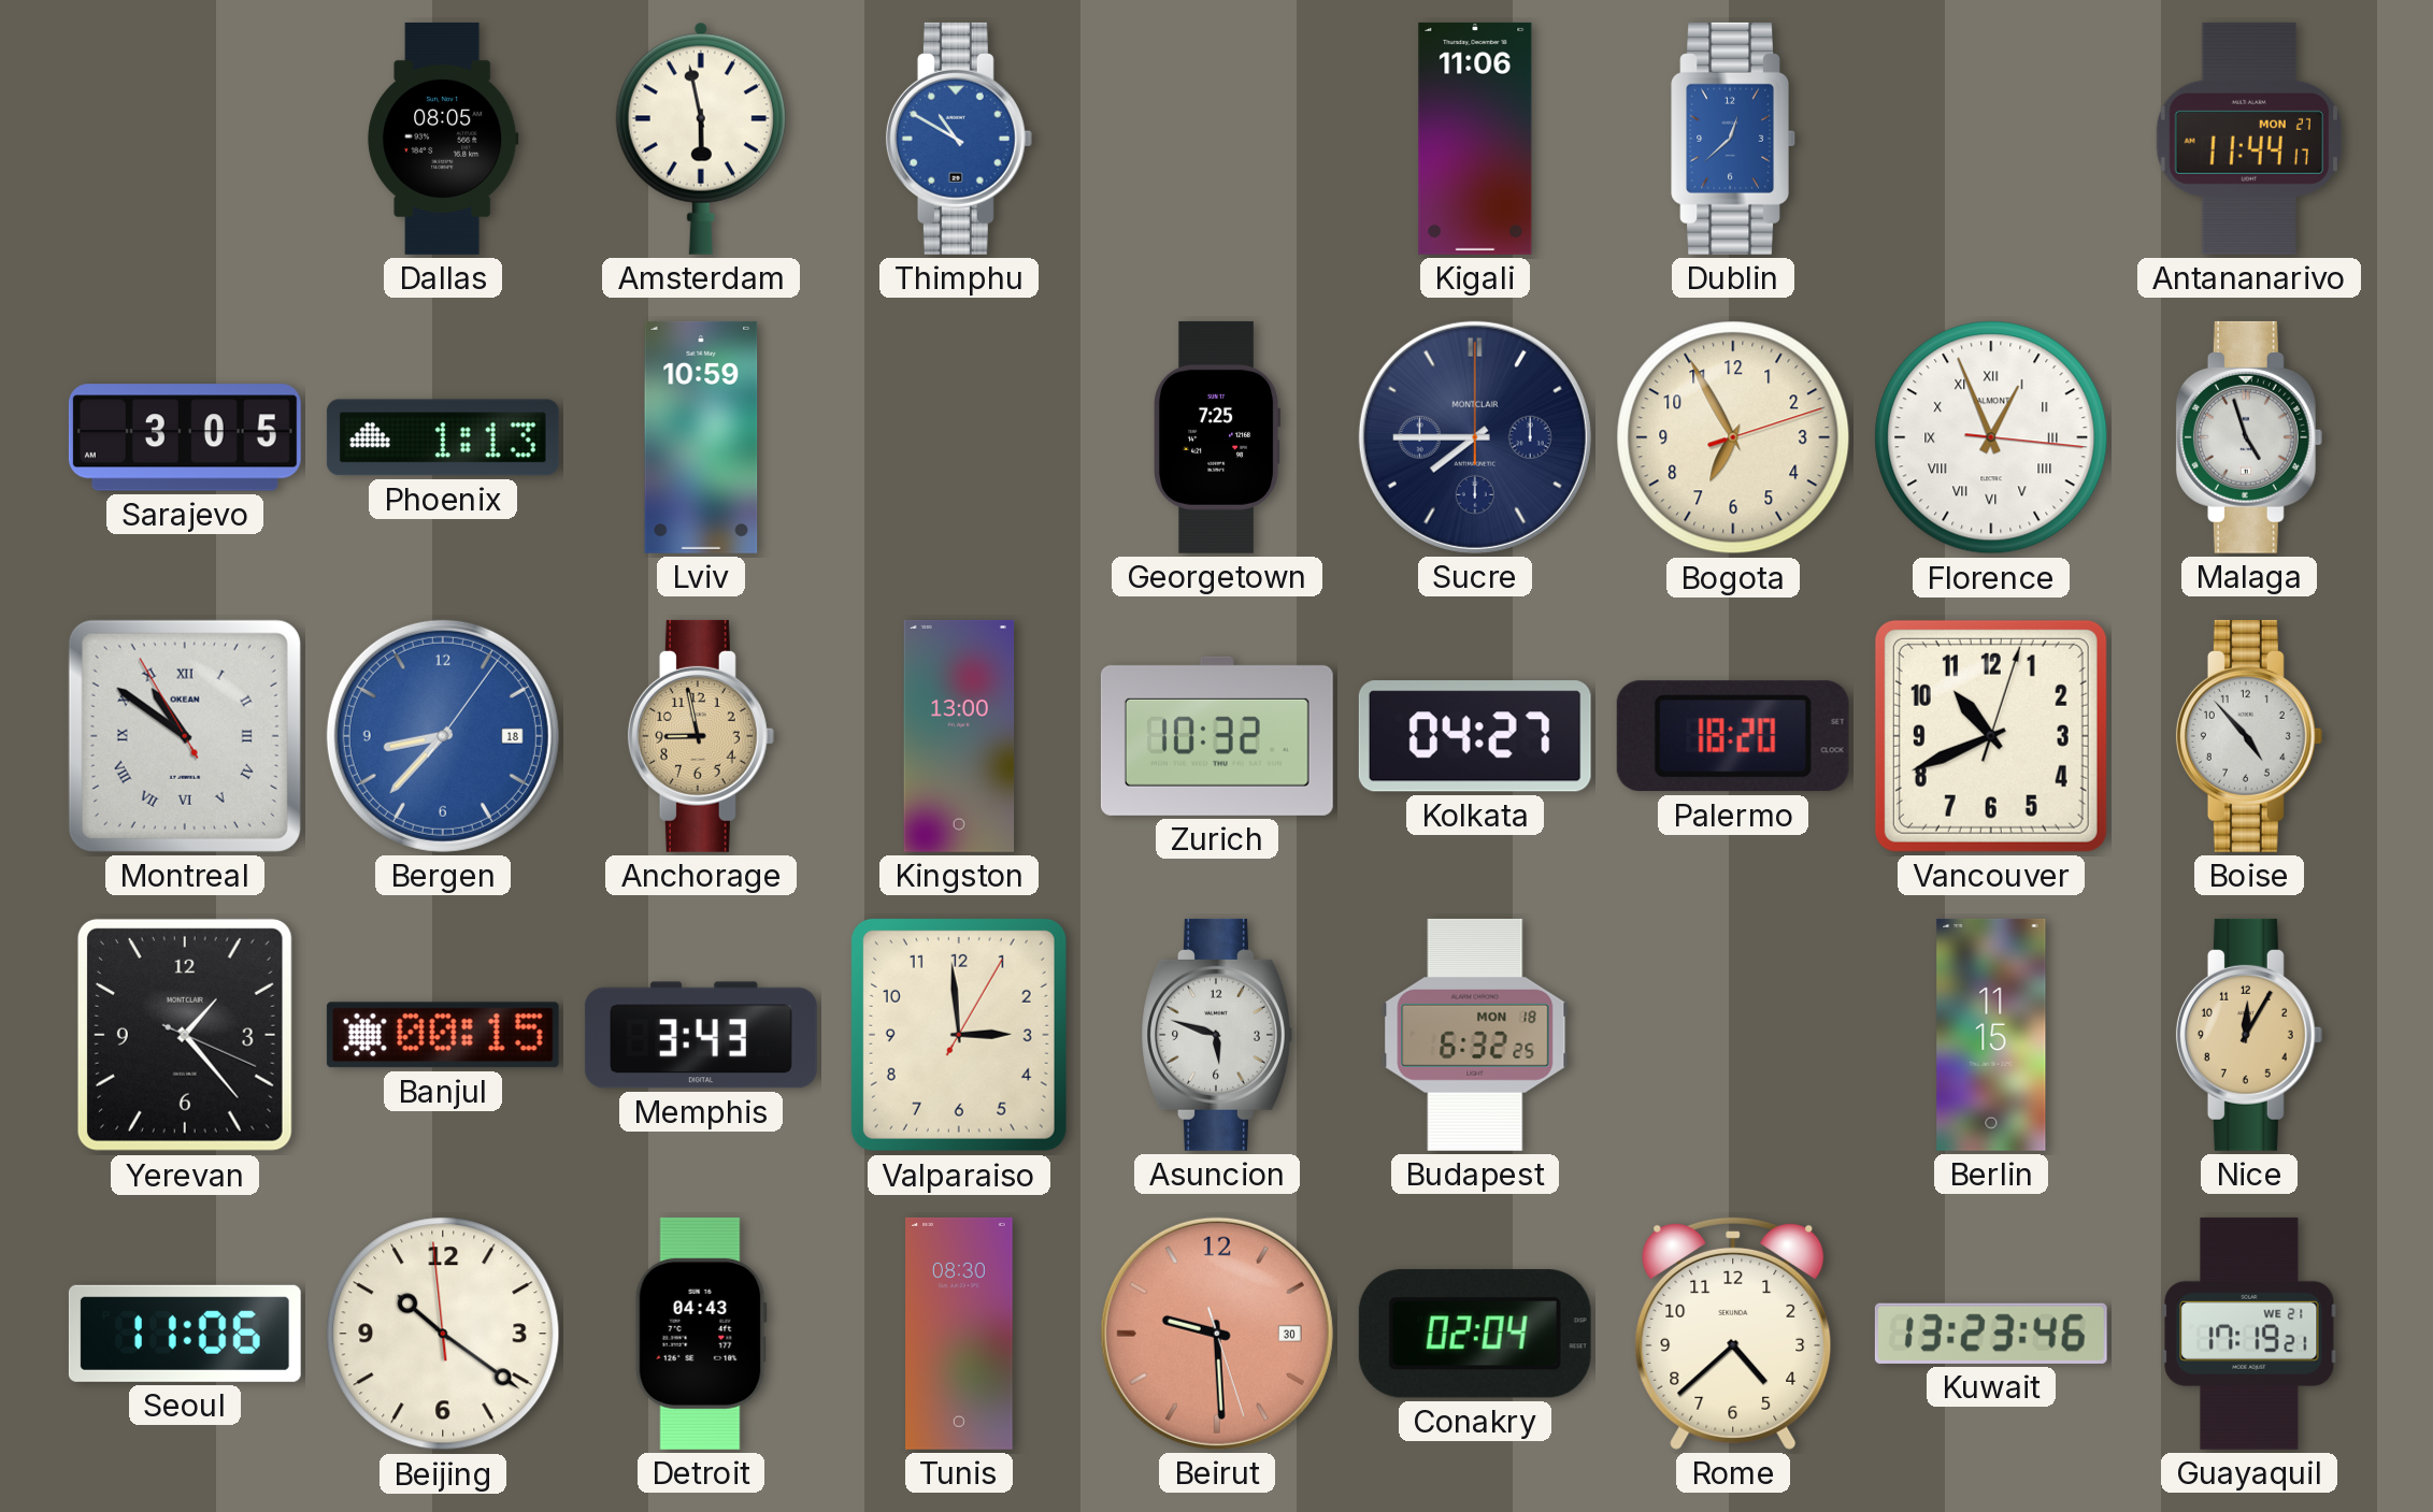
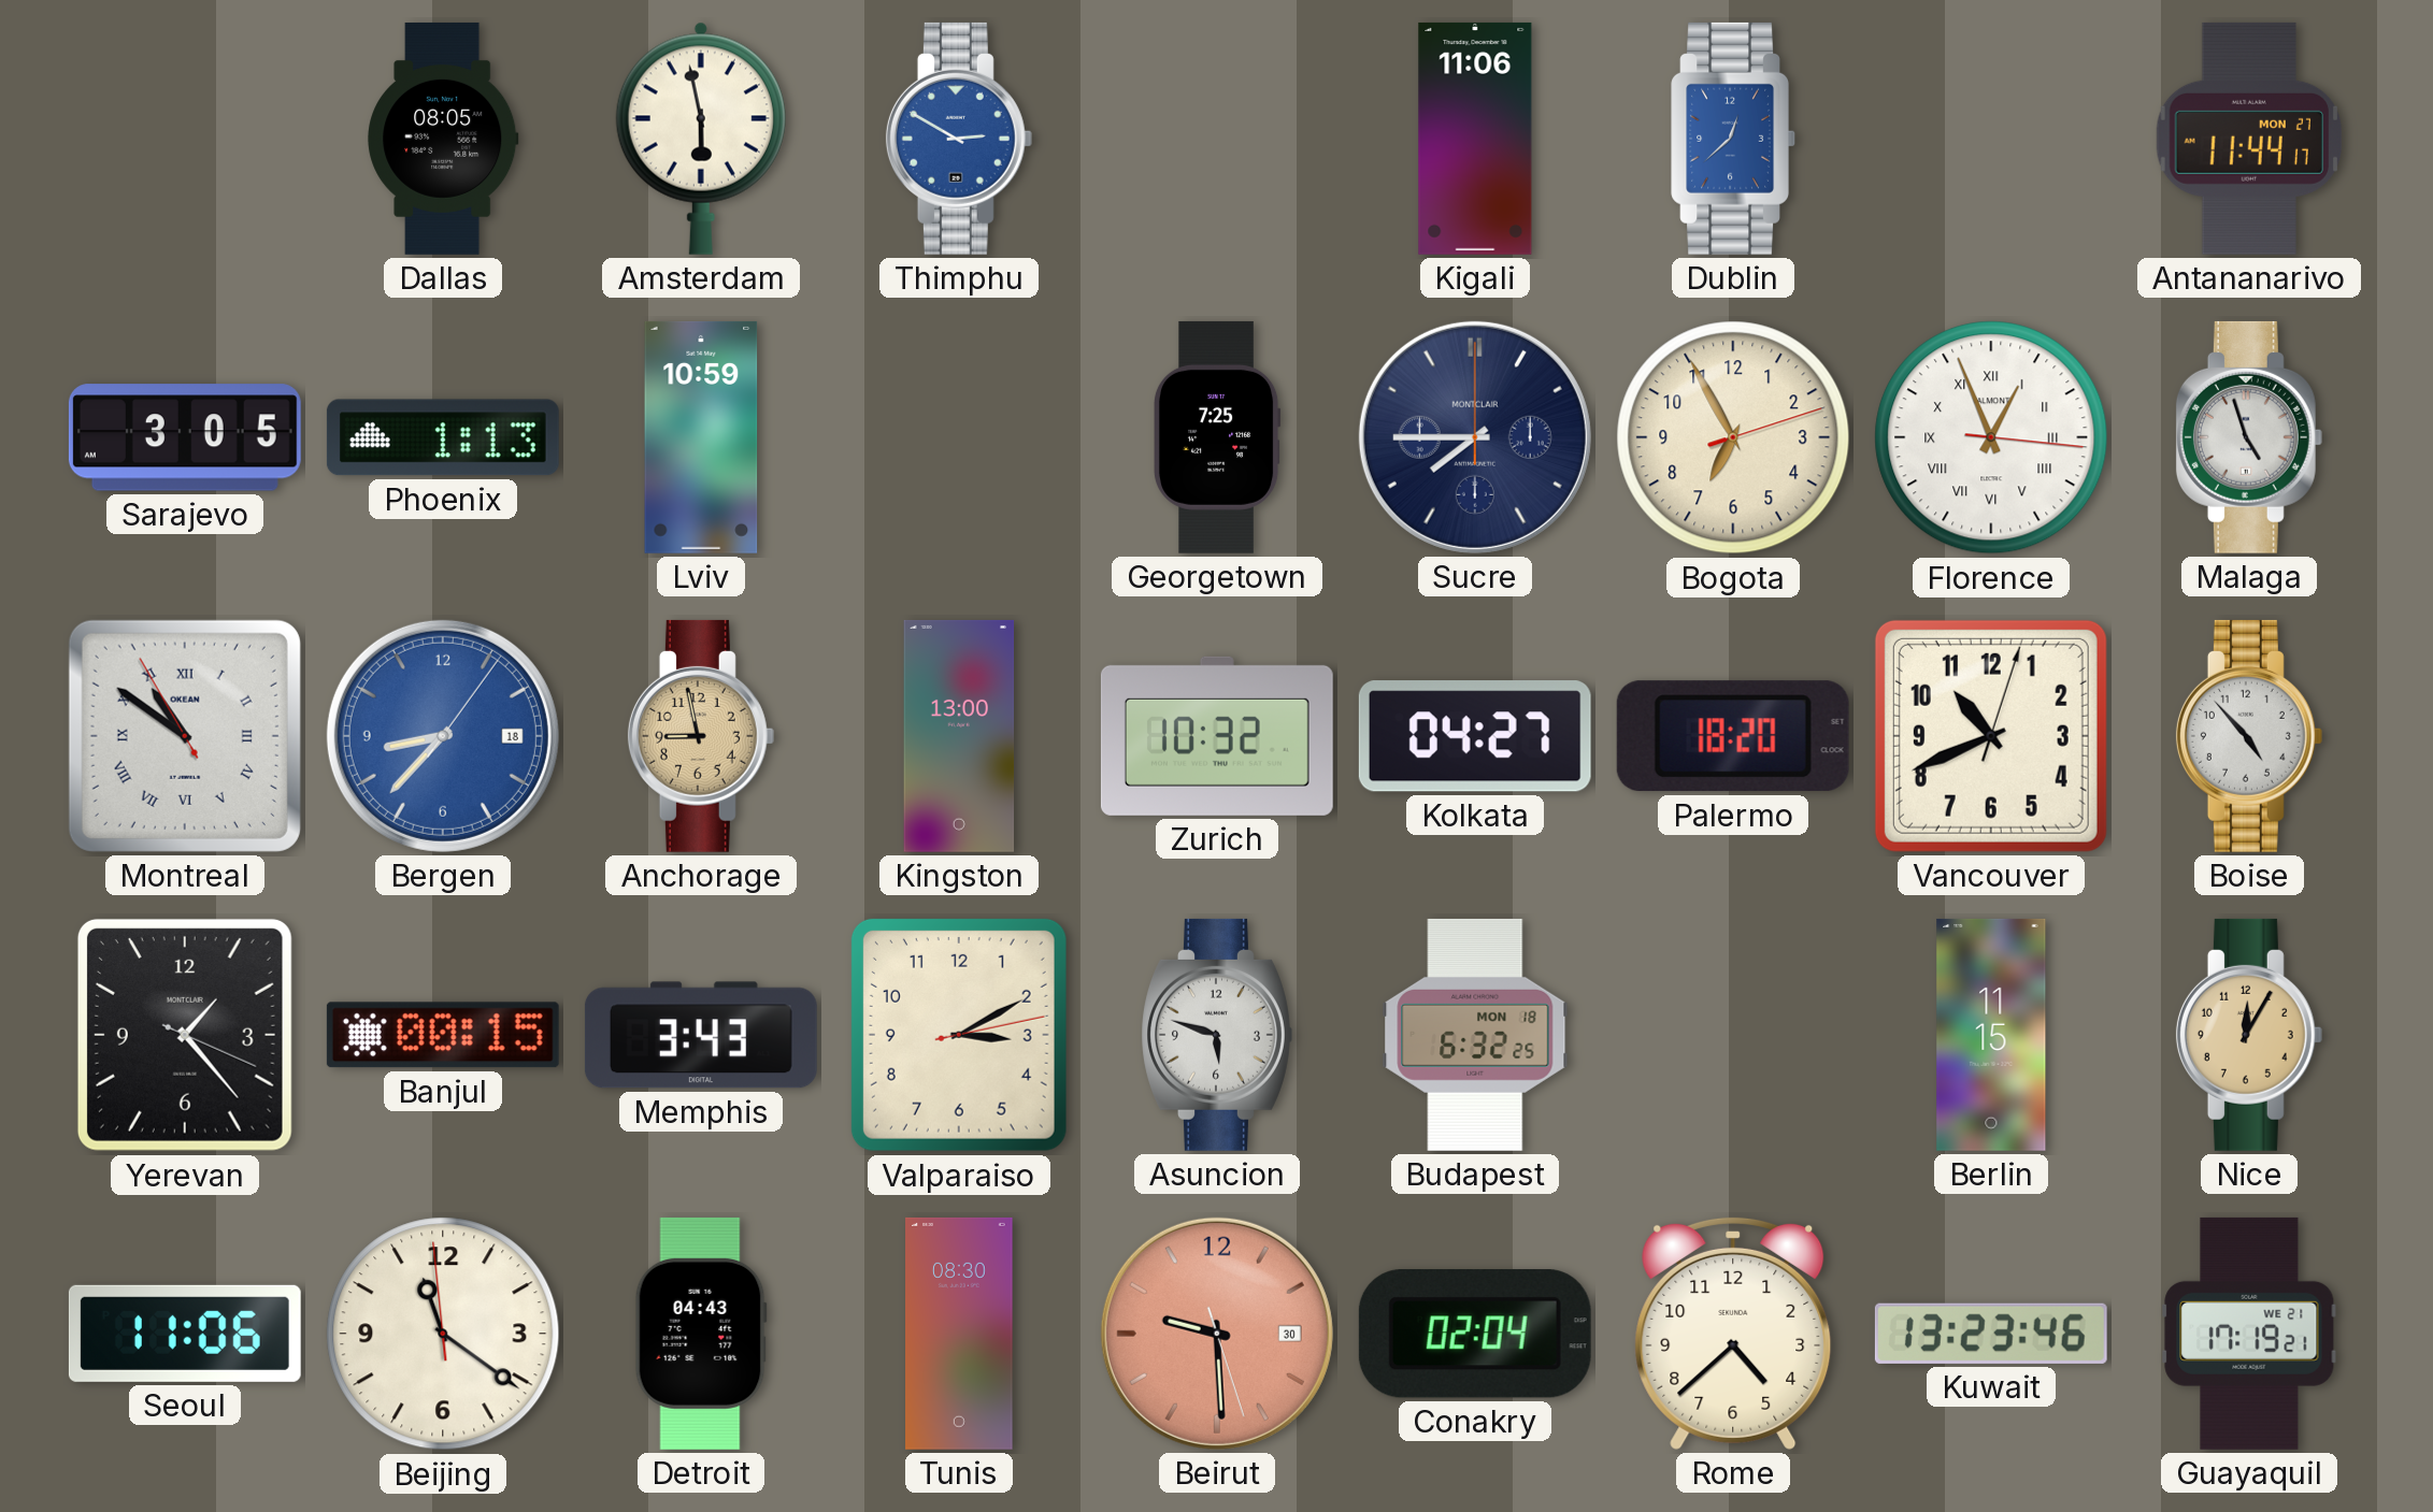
Thimphu: 10:50 -> 2:50
Valparaiso: 2:59 -> 3:10
Beijing: 10:20 -> 11:20
